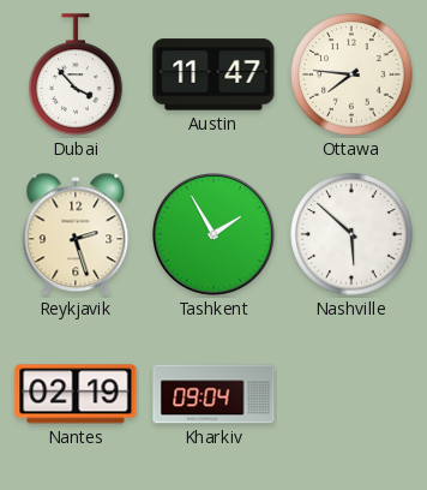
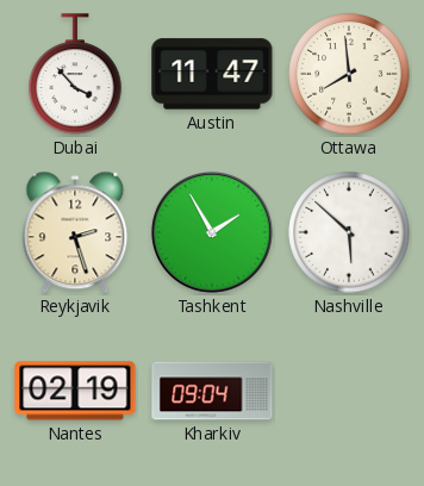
Ottawa: 7:46 -> 7:59
